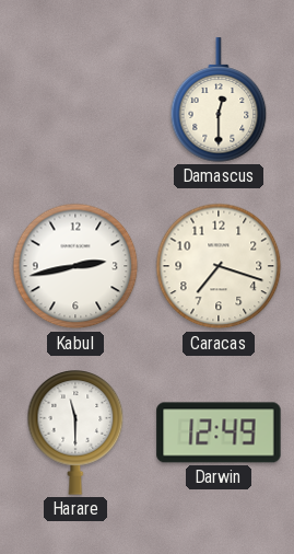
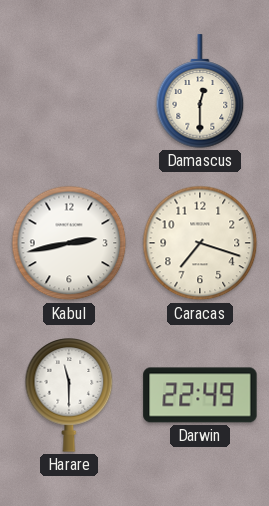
Darwin: 12:49 -> 22:49
